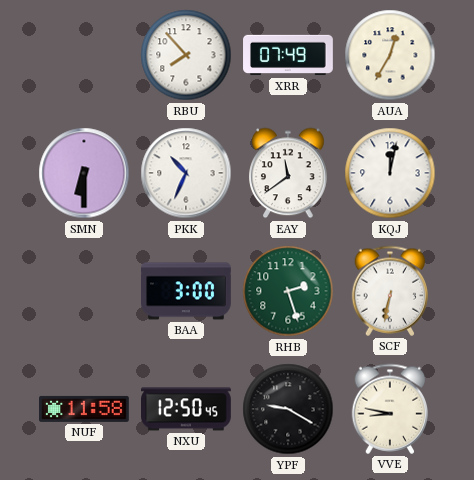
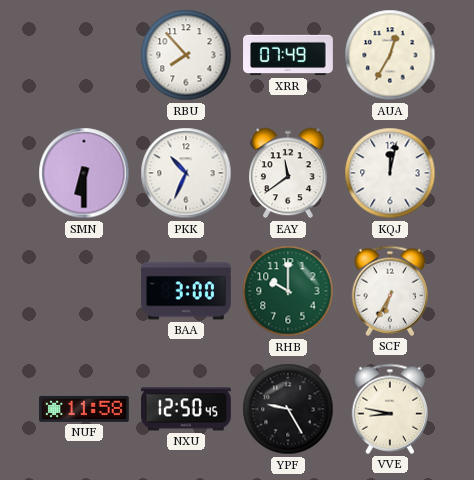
RHB: 2:27 -> 10:00
SCF: 6:32 -> 6:35
YPF: 9:20 -> 9:25
